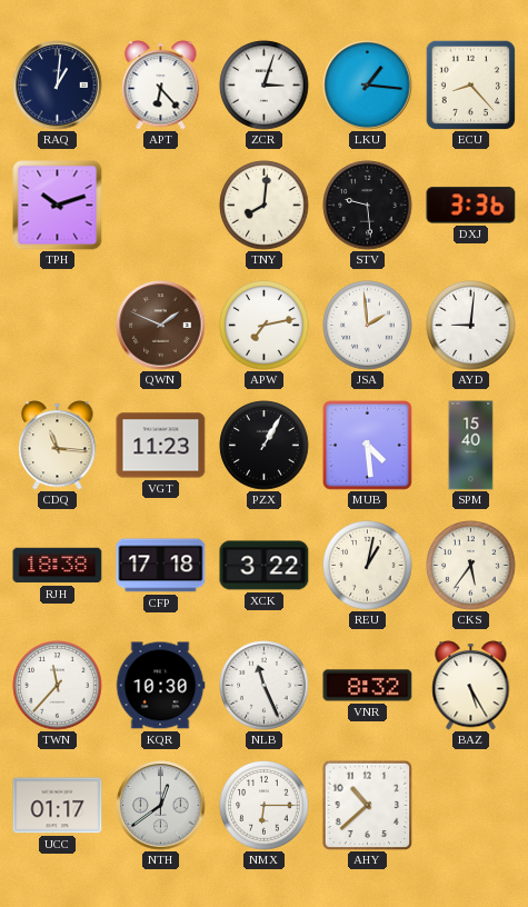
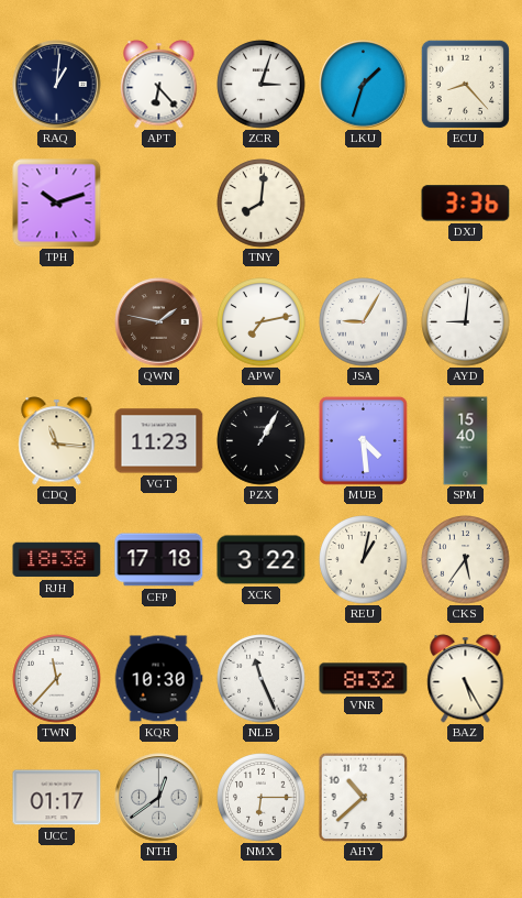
LKU: 1:16 -> 1:33
STV: 9:29 -> none
QWN: 1:49 -> 1:47
JSA: 1:59 -> 9:05
